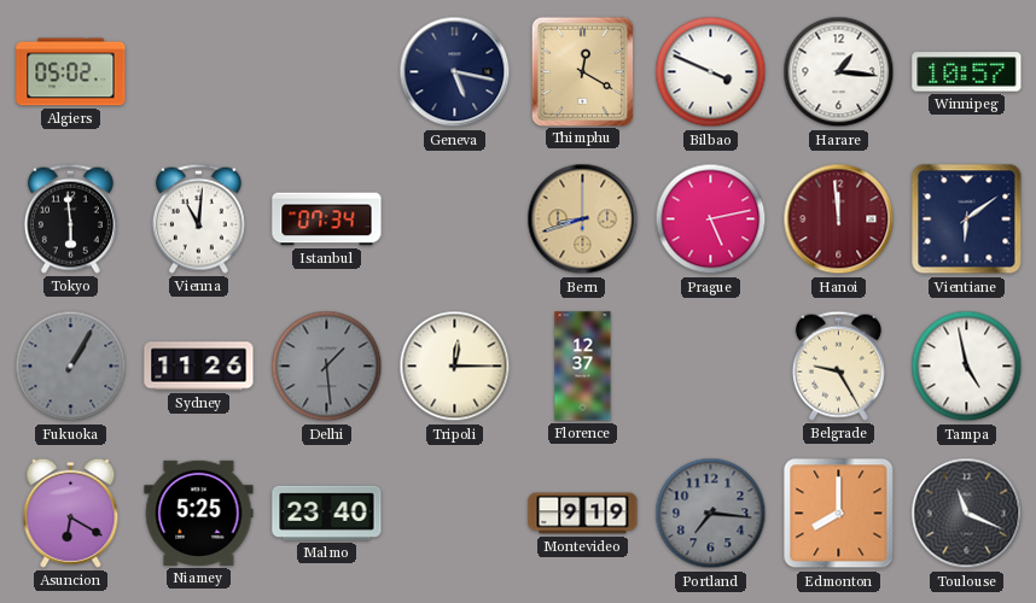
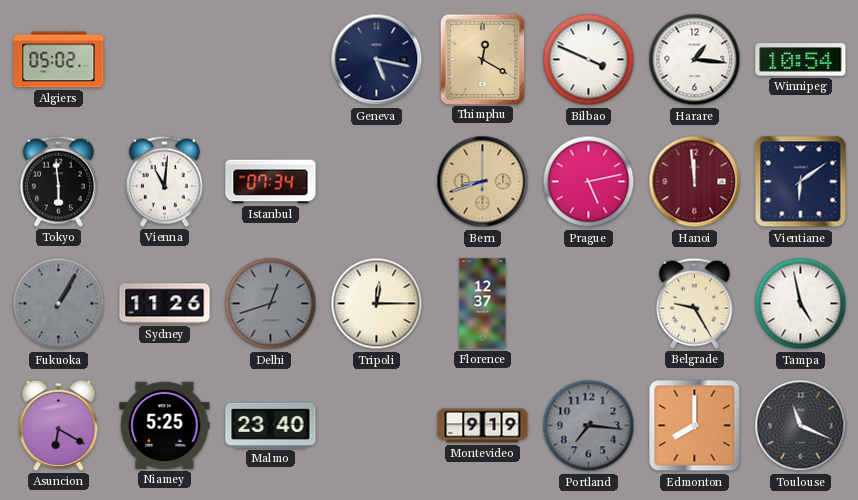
Winnipeg: 10:57 -> 10:54
Delhi: 1:29 -> 12:42
